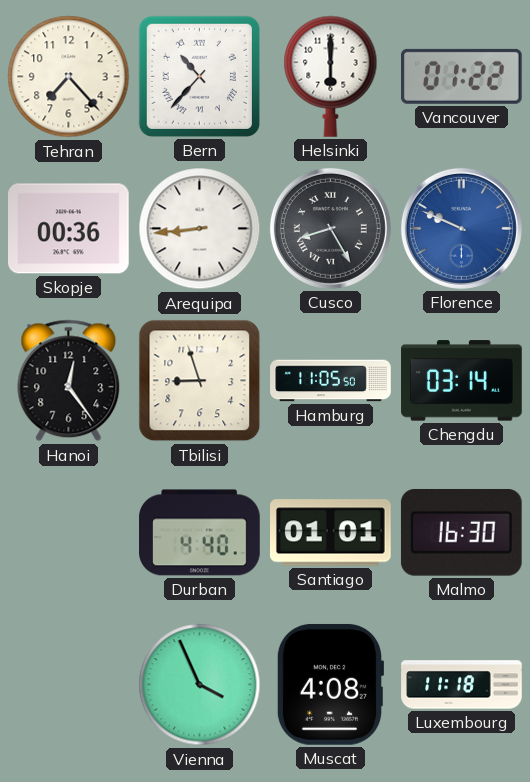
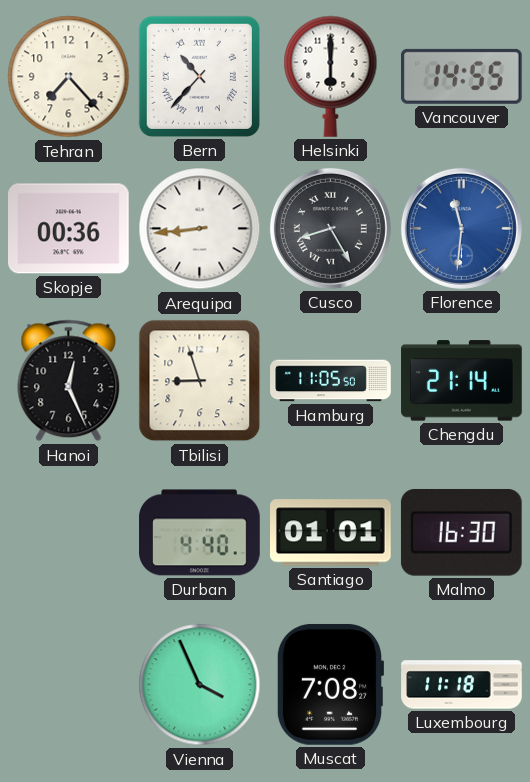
Vancouver: 01:22 -> 14:55
Florence: 9:49 -> 11:31
Hanoi: 12:24 -> 12:26
Chengdu: 03:14 -> 21:14
Muscat: 4:08 -> 7:08
